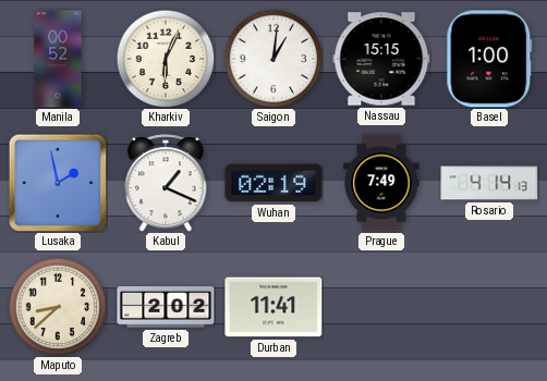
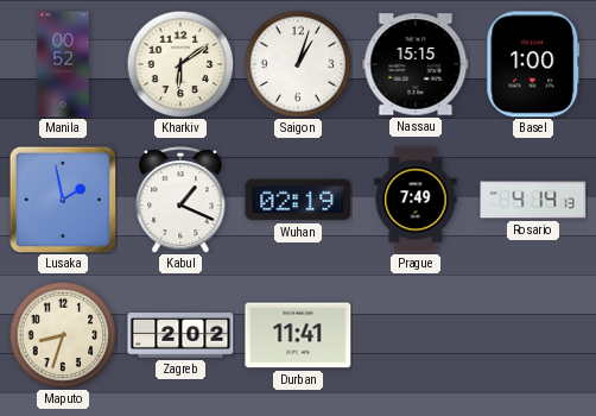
Kharkiv: 6:04 -> 6:09
Saigon: 1:01 -> 1:03
Maputo: 8:38 -> 8:33
